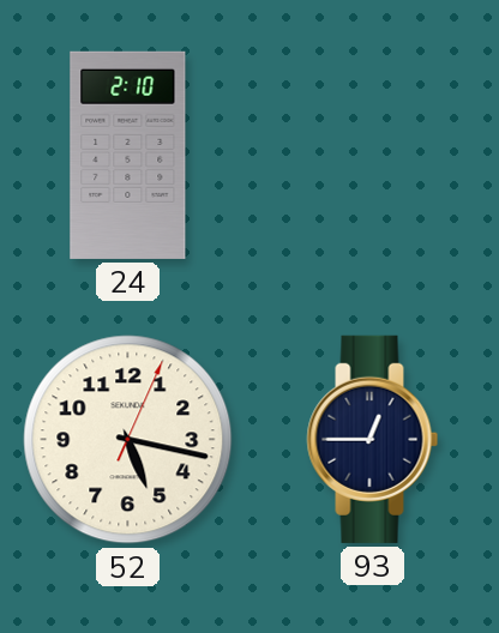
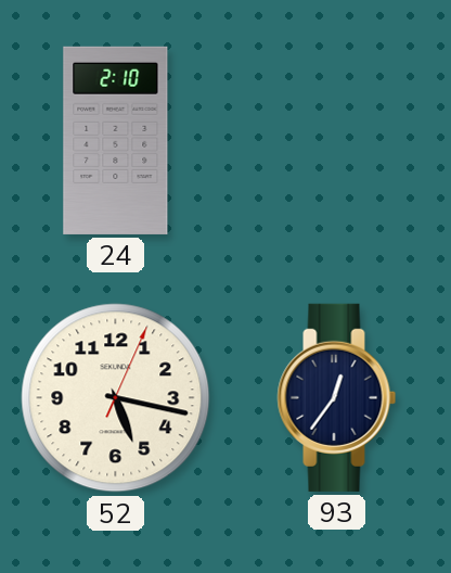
93: 12:45 -> 12:36
